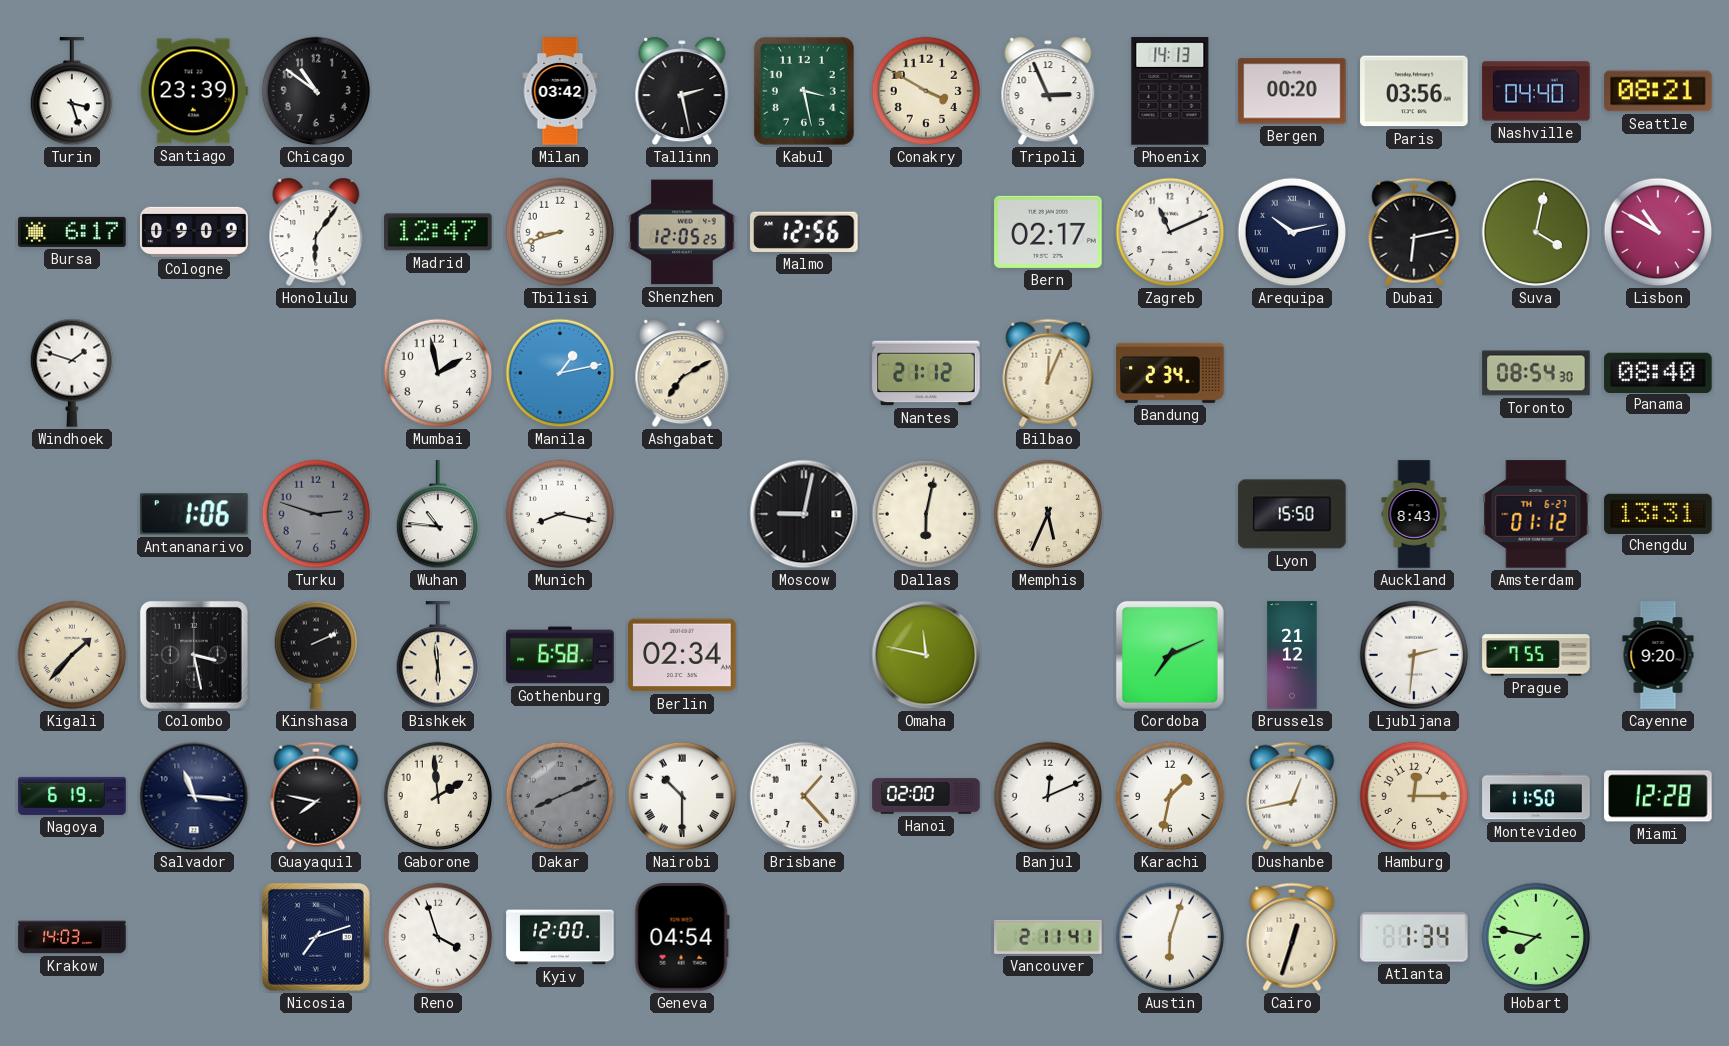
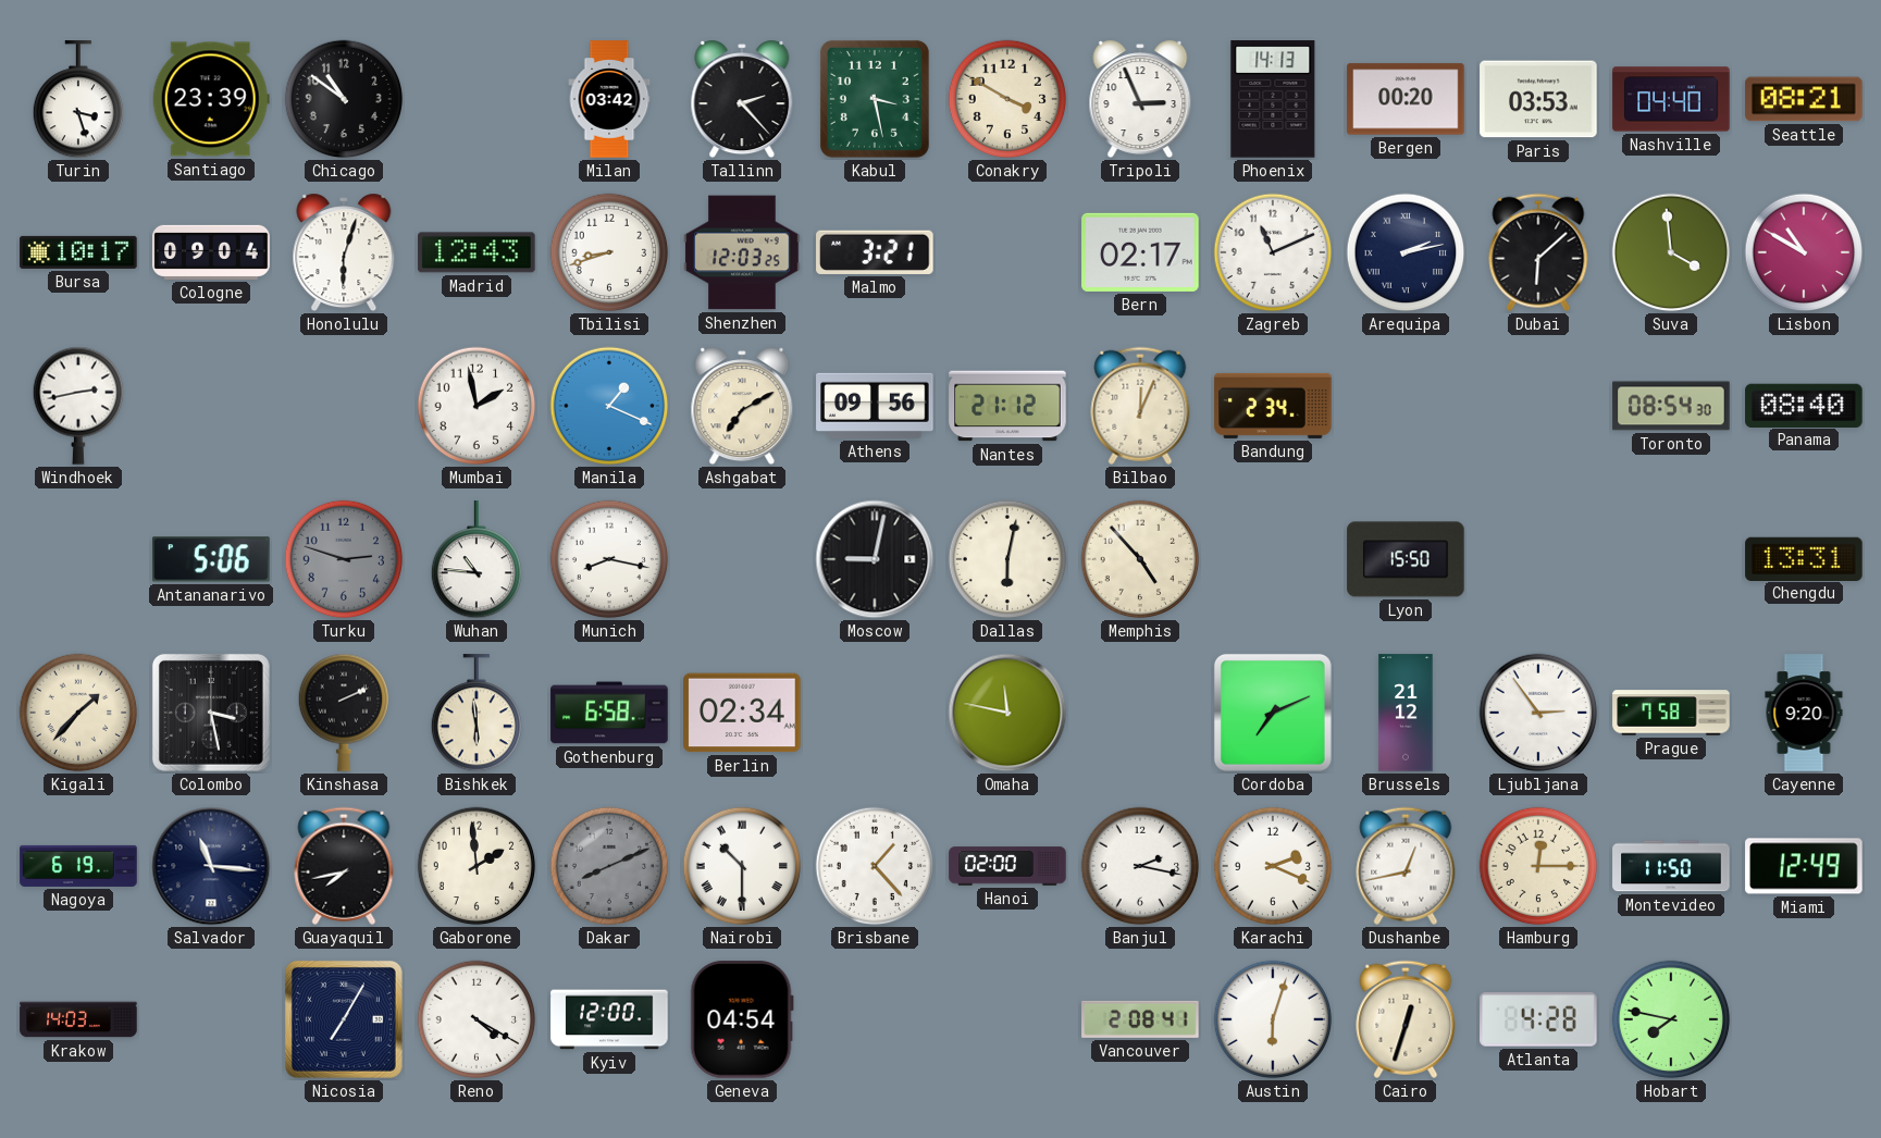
Tallinn: 2:28 -> 2:23
Paris: 03:56 -> 03:53
Bursa: 6:17 -> 10:17
Cologne: 09:09 -> 09:04
Honolulu: 6:06 -> 6:03
Madrid: 12:47 -> 12:43
Shenzhen: 12:05 -> 12:03
Malmo: 12:56 -> 3:21
Arequipa: 10:13 -> 2:13
Dubai: 6:13 -> 6:08
Suva: 4:02 -> 3:59
Windhoek: 1:48 -> 2:43
Manila: 1:13 -> 1:19
Athens: none -> 09:56
Antananarivo: 1:06 -> 5:06
Memphis: 5:34 -> 4:53
Auckland: 8:43 -> none
Amsterdam: 01:12 -> none
Ljubljana: 2:31 -> 2:54
Prague: 7:55 -> 7:58
Guayaquil: 7:47 -> 7:43
Banjul: 12:11 -> 2:17
Karachi: 1:32 -> 2:19
Miami: 12:28 -> 12:49
Nicosia: 7:12 -> 7:05
Reno: 3:57 -> 4:20
Vancouver: 2:11 -> 2:08
Atlanta: 1:34 -> 4:28
